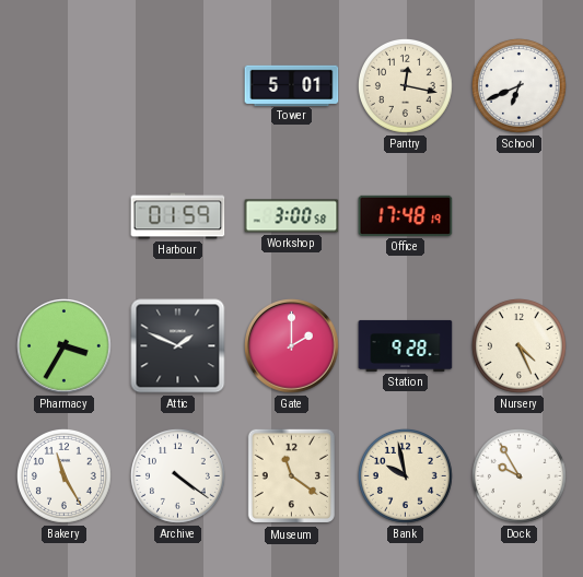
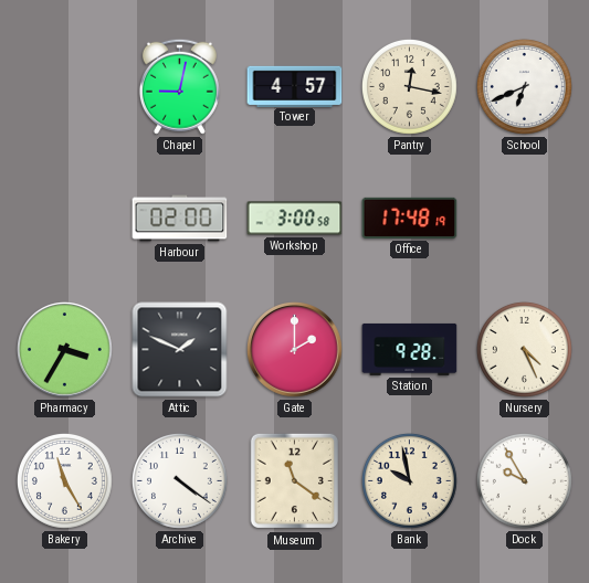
Chapel: none -> 9:02
Tower: 5:01 -> 4:57
Harbour: 01:59 -> 02:00
